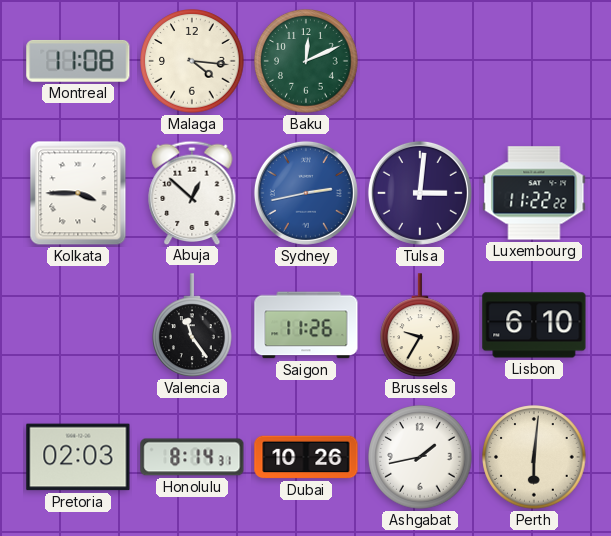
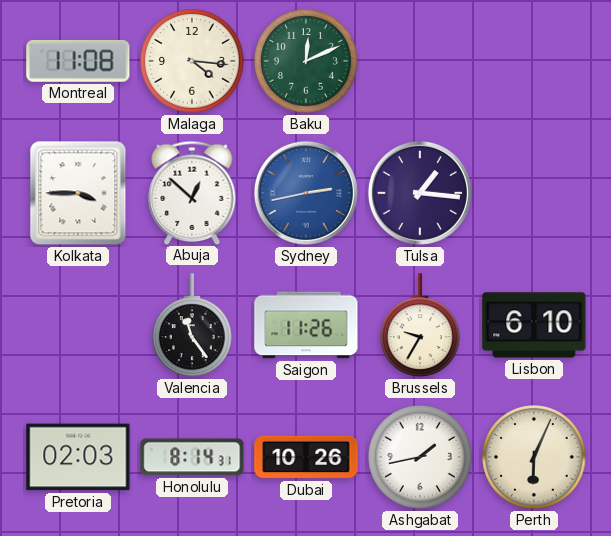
Tulsa: 3:01 -> 1:16
Luxembourg: 11:22 -> none
Perth: 6:01 -> 6:04
